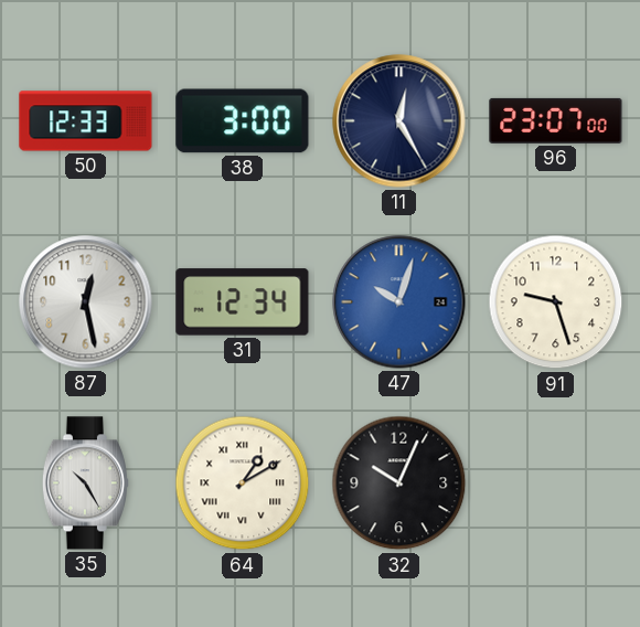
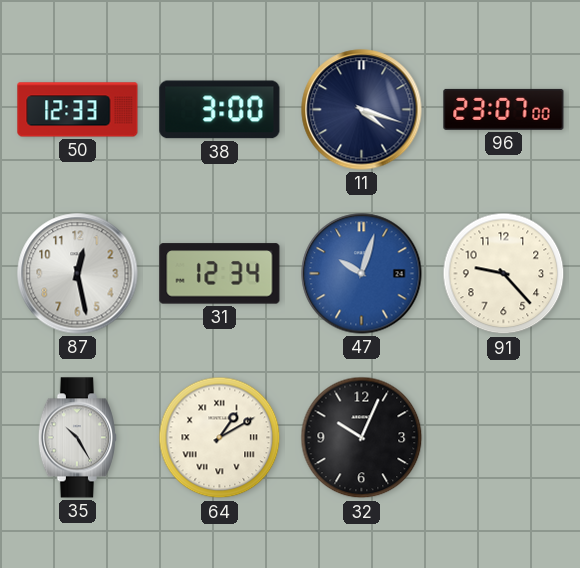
11: 12:25 -> 4:18
91: 9:27 -> 9:23
